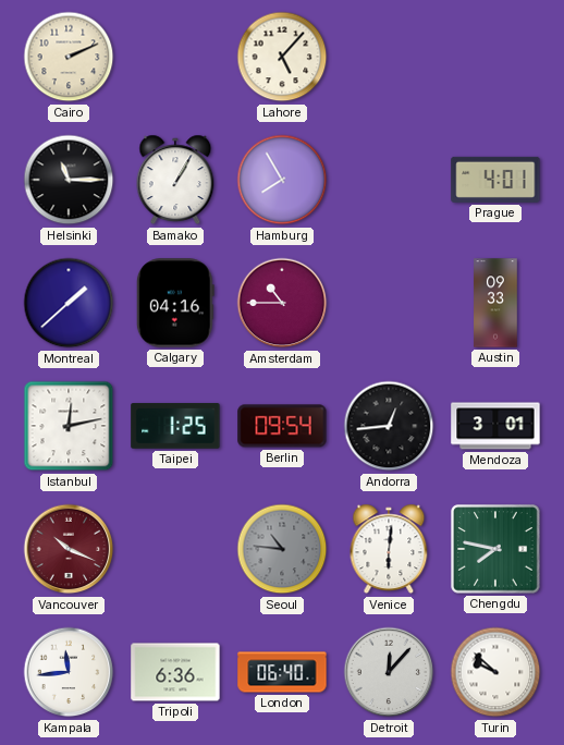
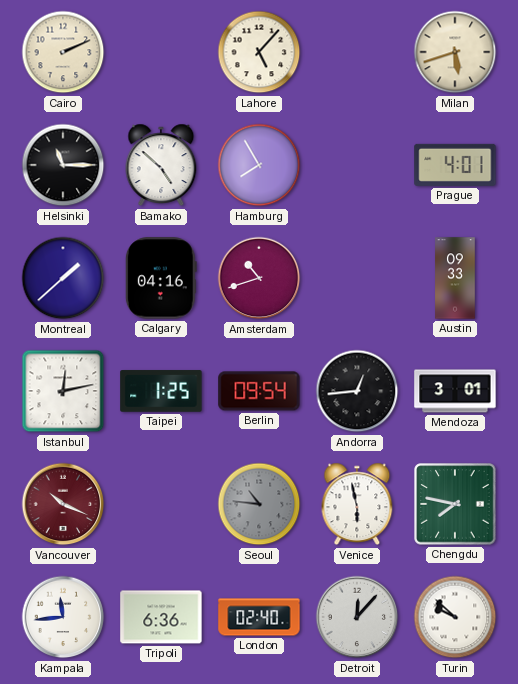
Milan: none -> 5:42
Bamako: 1:05 -> 4:52
Amsterdam: 10:45 -> 10:42
Venice: 6:01 -> 5:58
London: 06:40 -> 02:40
